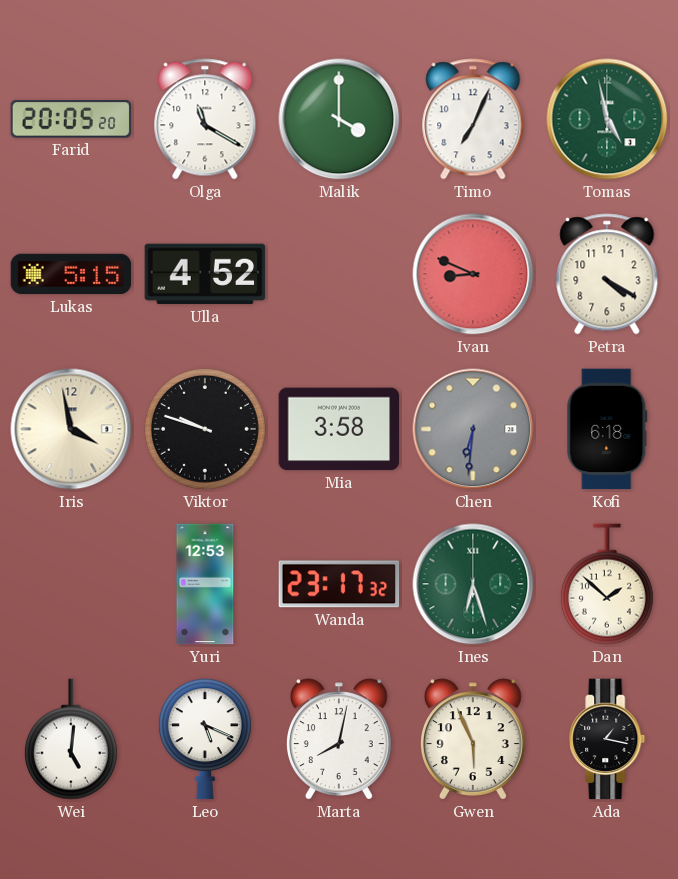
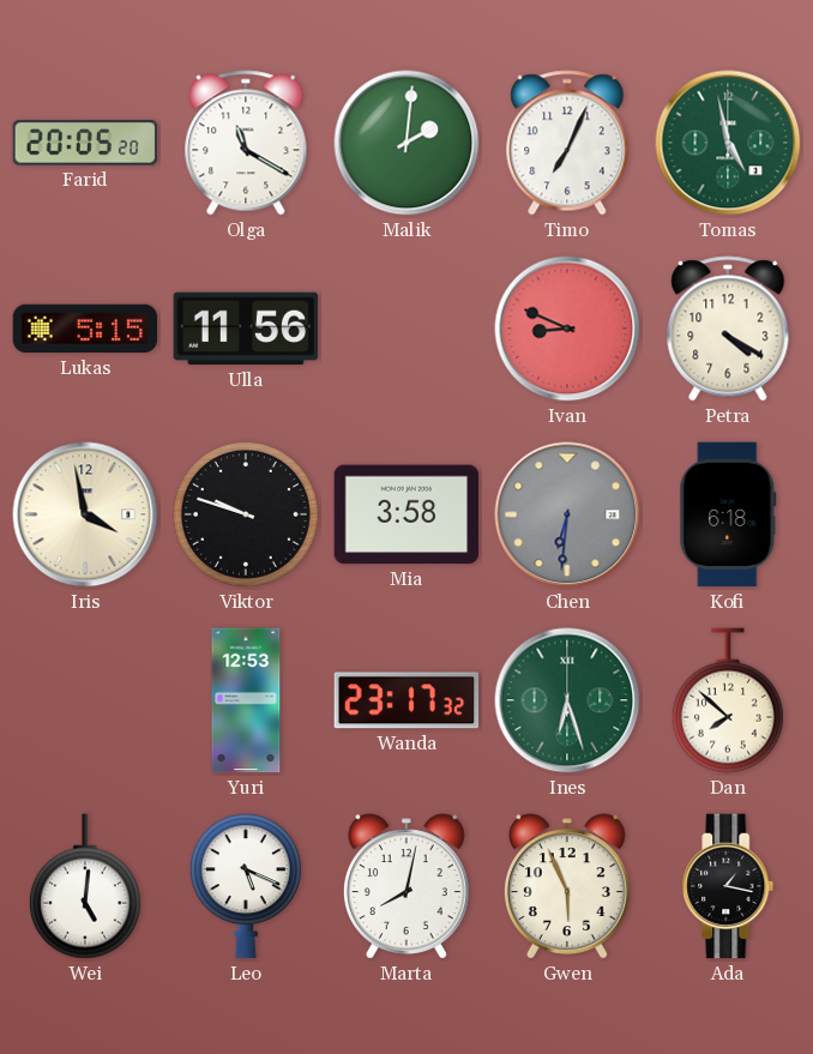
Malik: 4:00 -> 2:01
Ulla: 4:52 -> 11:56
Dan: 1:52 -> 7:52
